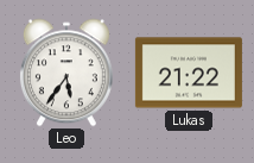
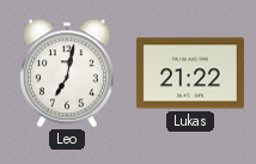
Leo: 5:36 -> 7:02
